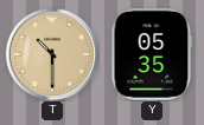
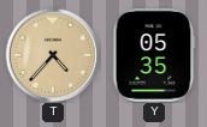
T: 10:30 -> 4:37
